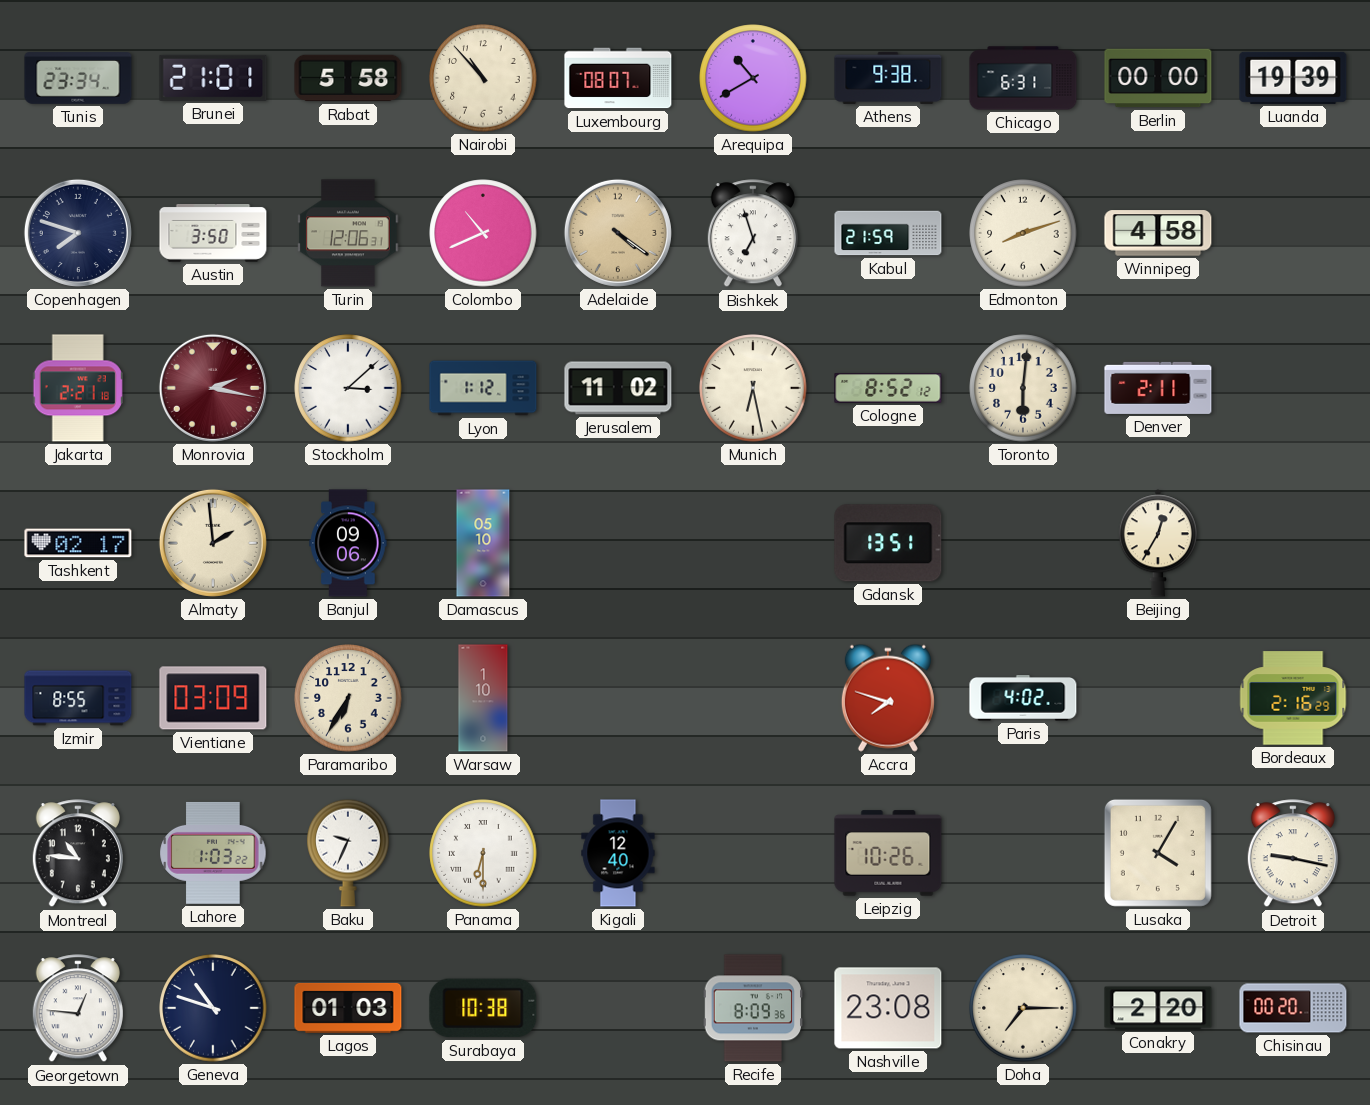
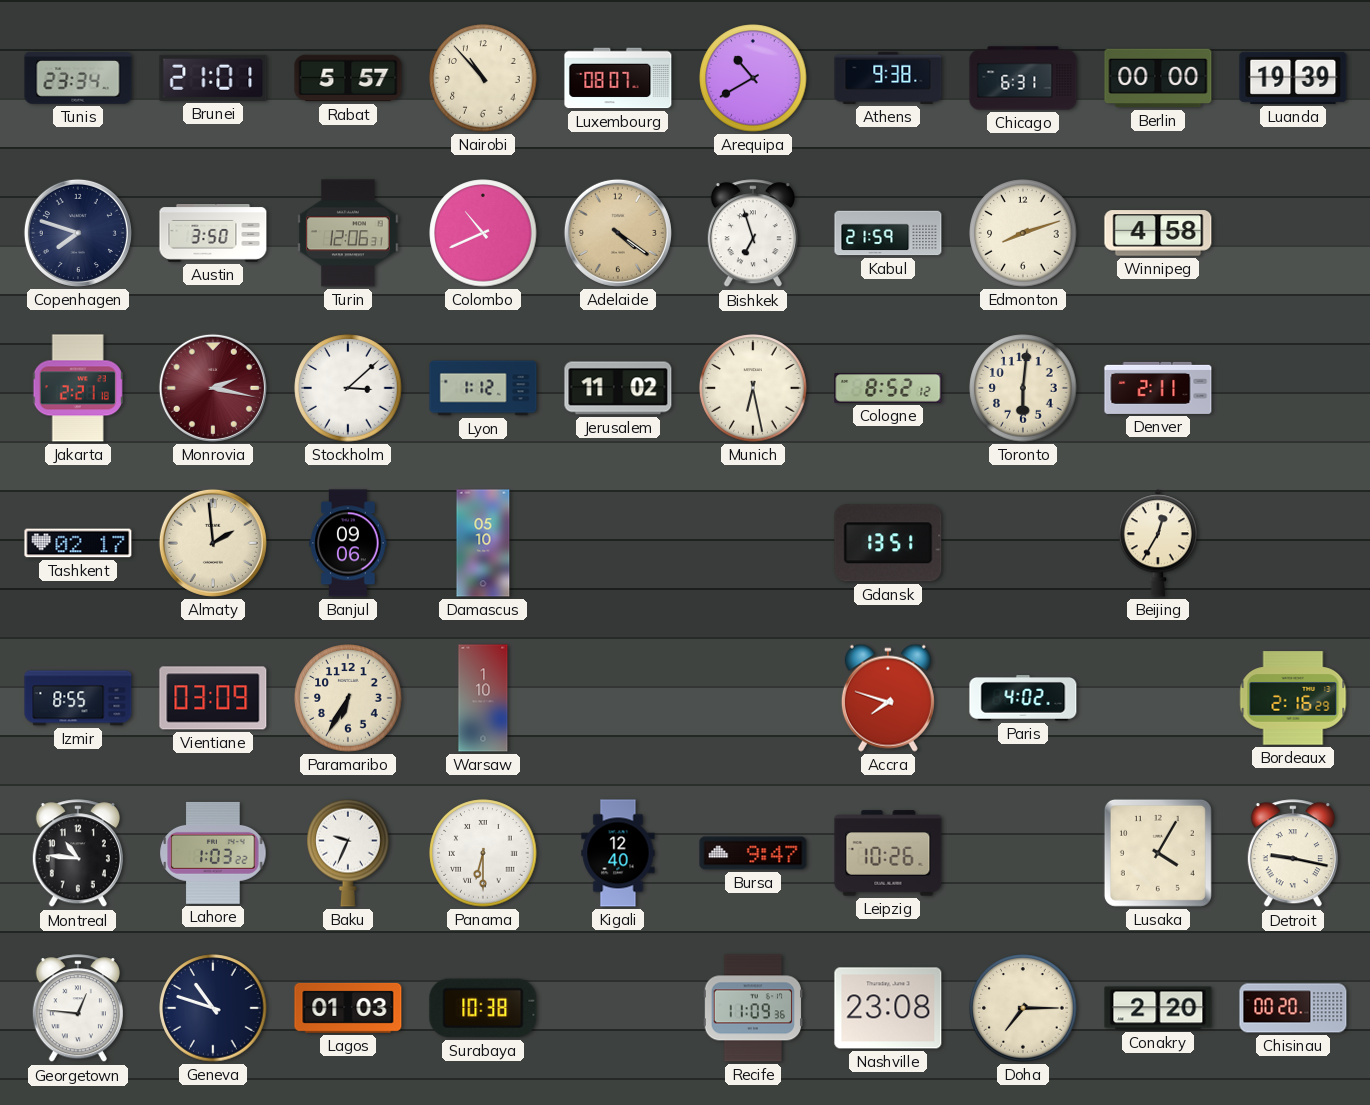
Rabat: 5:58 -> 5:57
Bursa: none -> 9:47
Recife: 8:09 -> 11:09
